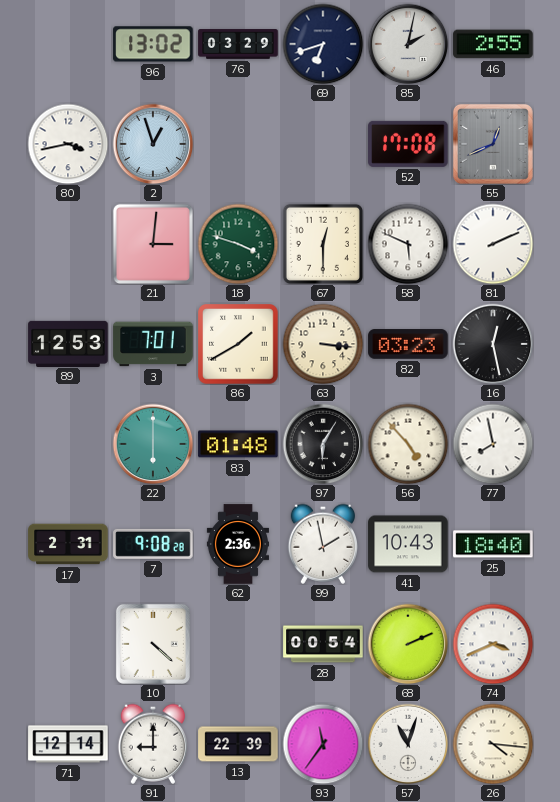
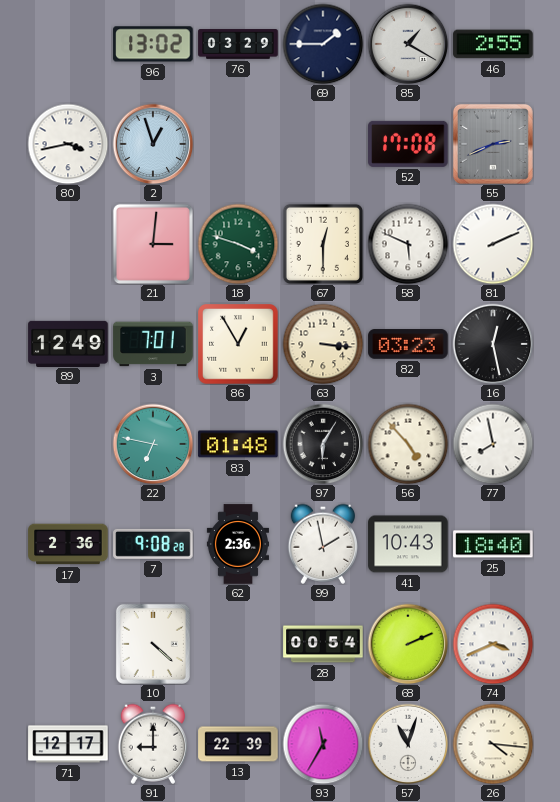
69: 6:42 -> 1:45
85: 2:02 -> 1:20
55: 12:41 -> 2:41
89: 12:53 -> 12:49
86: 1:40 -> 12:55
22: 6:00 -> 6:47
17: 2:31 -> 2:36
71: 12:14 -> 12:17
93: 11:36 -> 11:35
